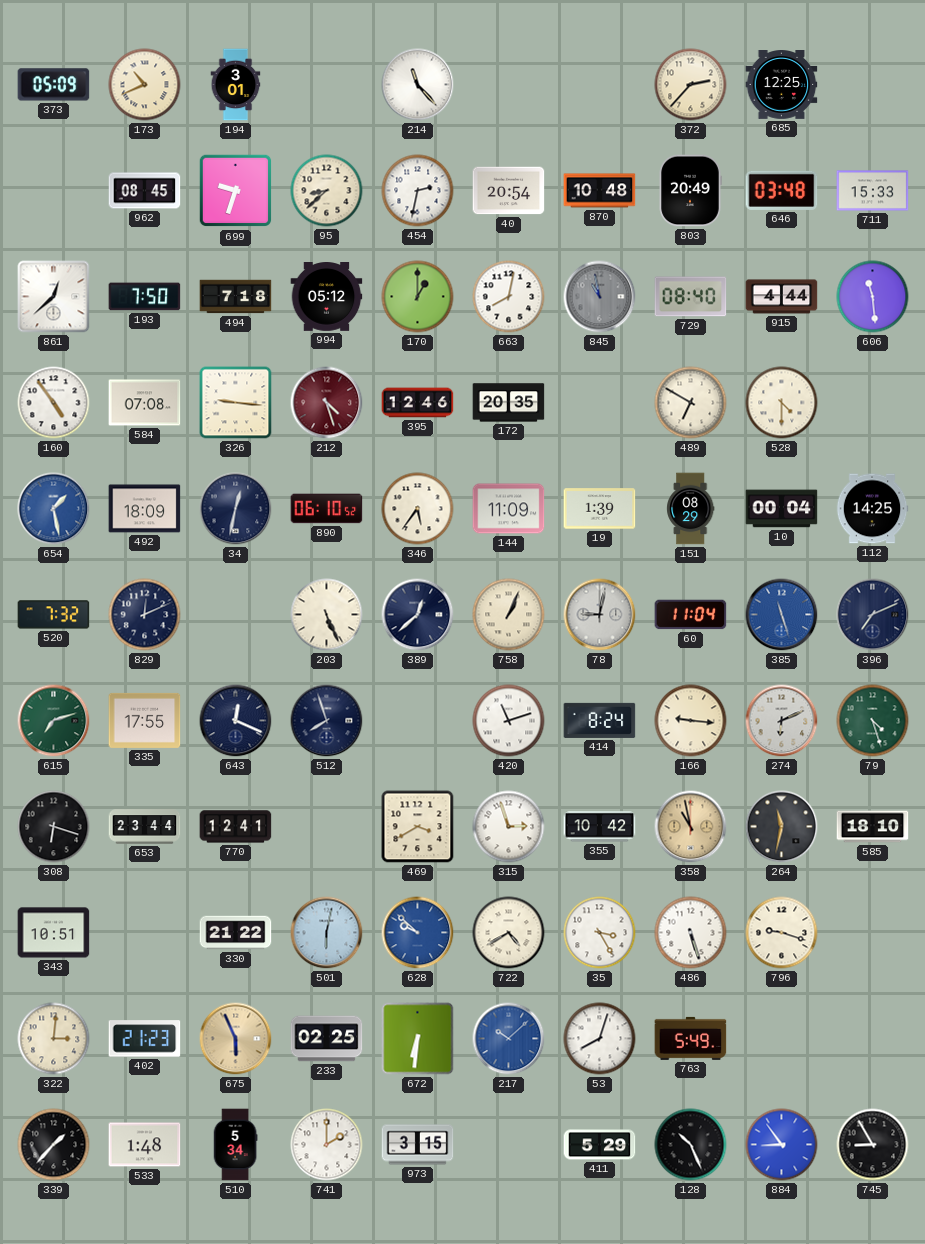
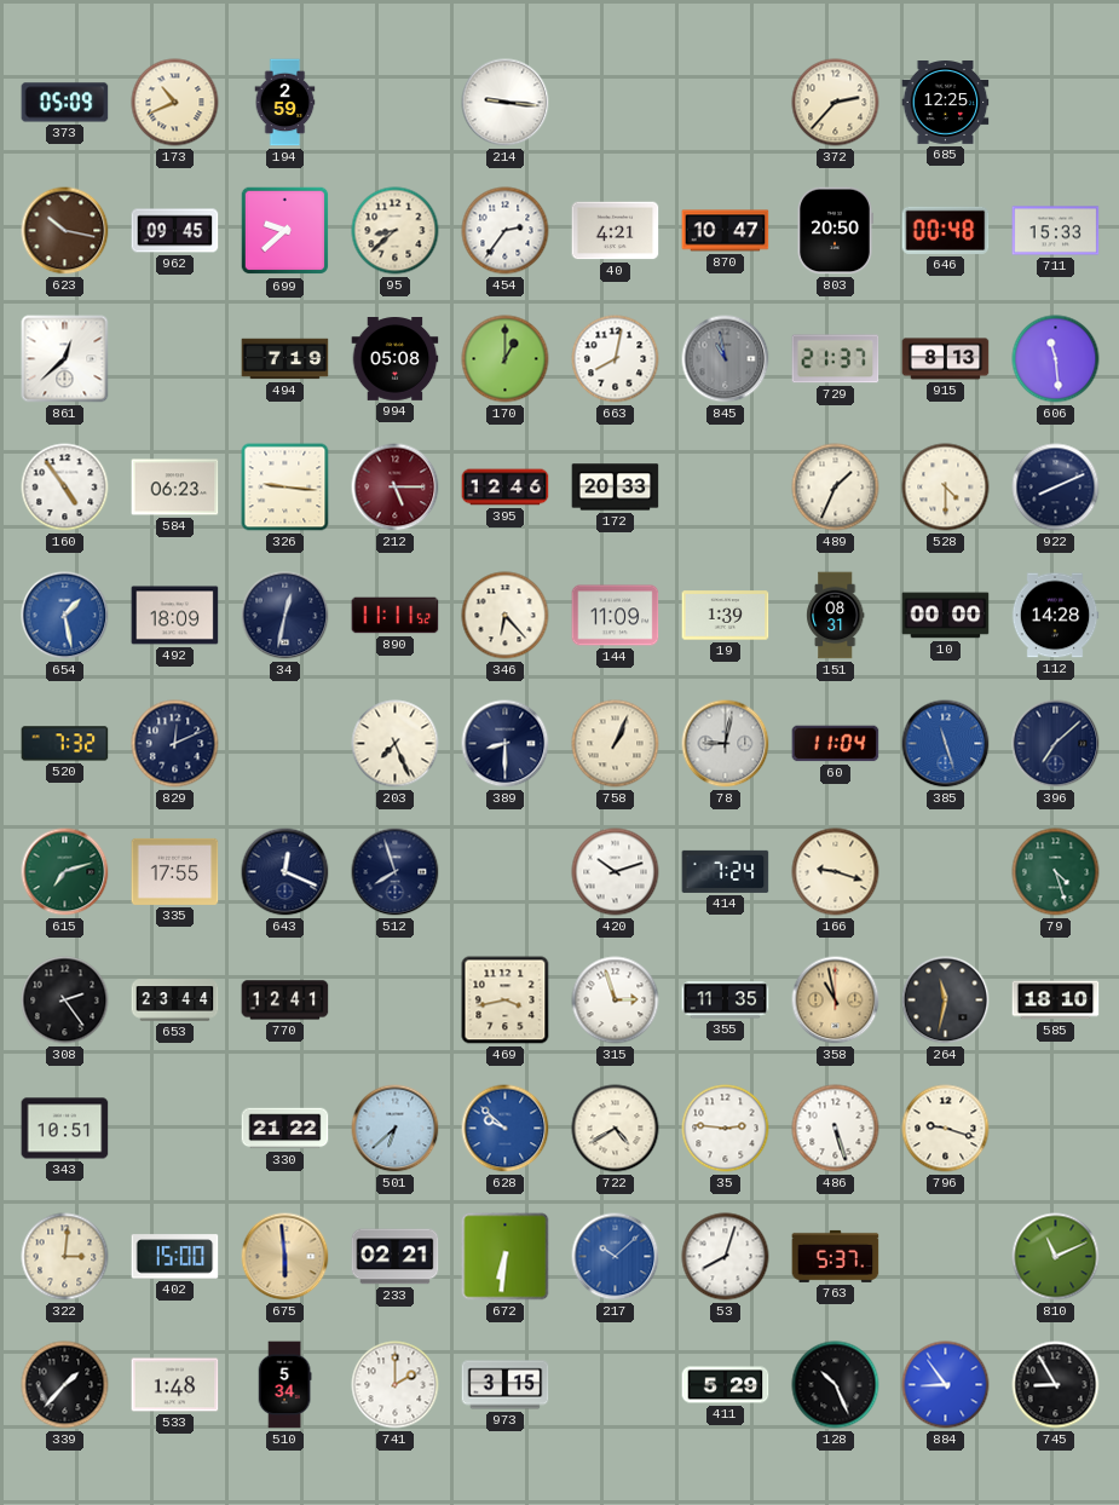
194: 3:01 -> 2:59
214: 11:23 -> 9:16
623: none -> 10:17
962: 08:45 -> 09:45
699: 9:33 -> 9:38
454: 2:32 -> 2:36
40: 20:54 -> 4:21
870: 10:48 -> 10:47
803: 20:49 -> 20:50
646: 03:48 -> 00:48
193: 7:50 -> none
494: 7:18 -> 7:19
994: 05:12 -> 05:08
729: 08:40 -> 21:37
915: 4:44 -> 8:13
584: 07:08 -> 06:23
212: 4:27 -> 5:15
172: 20:35 -> 20:33
489: 6:50 -> 1:34
922: none -> 8:11
890: 06:10 -> 11:11
346: 5:36 -> 6:23
151: 08:29 -> 08:31
10: 00:04 -> 00:00
112: 14:25 -> 14:28
203: 5:26 -> 7:26
389: 12:38 -> 8:30
396: 7:11 -> 7:08
420: 11:12 -> 10:12
414: 8:24 -> 7:24
166: 9:16 -> 9:18
274: 6:11 -> none
308: 6:18 -> 2:24
469: 3:40 -> 3:43
355: 10:42 -> 11:35
501: 6:02 -> 6:38
35: 3:25 -> 2:46
402: 21:23 -> 15:00
675: 5:56 -> 5:59
233: 02:25 -> 02:21
763: 5:49 -> 5:37
810: none -> 11:11
